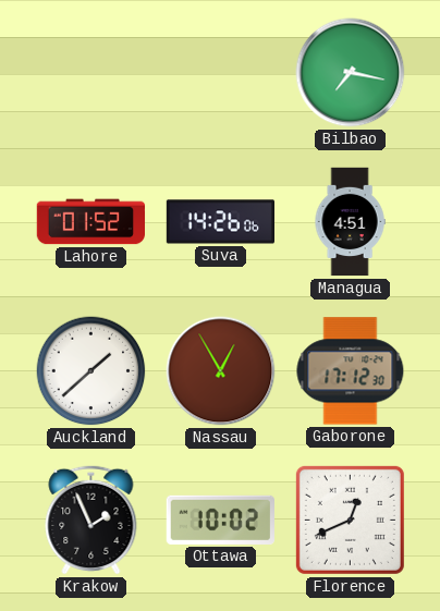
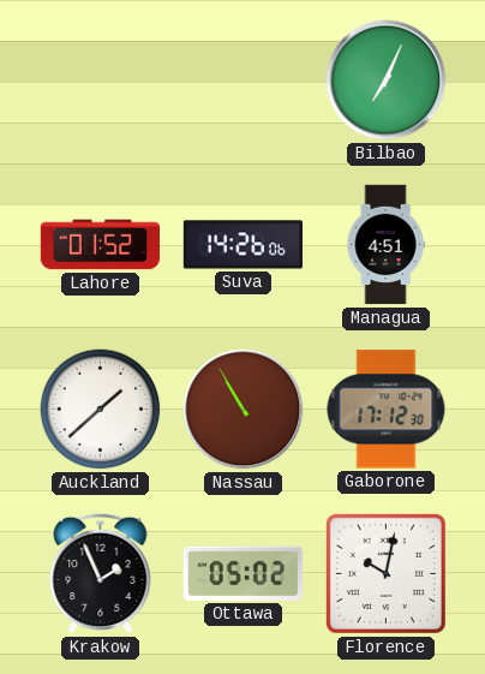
Bilbao: 7:17 -> 7:04
Nassau: 12:55 -> 10:55
Ottawa: 10:02 -> 05:02
Florence: 12:41 -> 10:02
